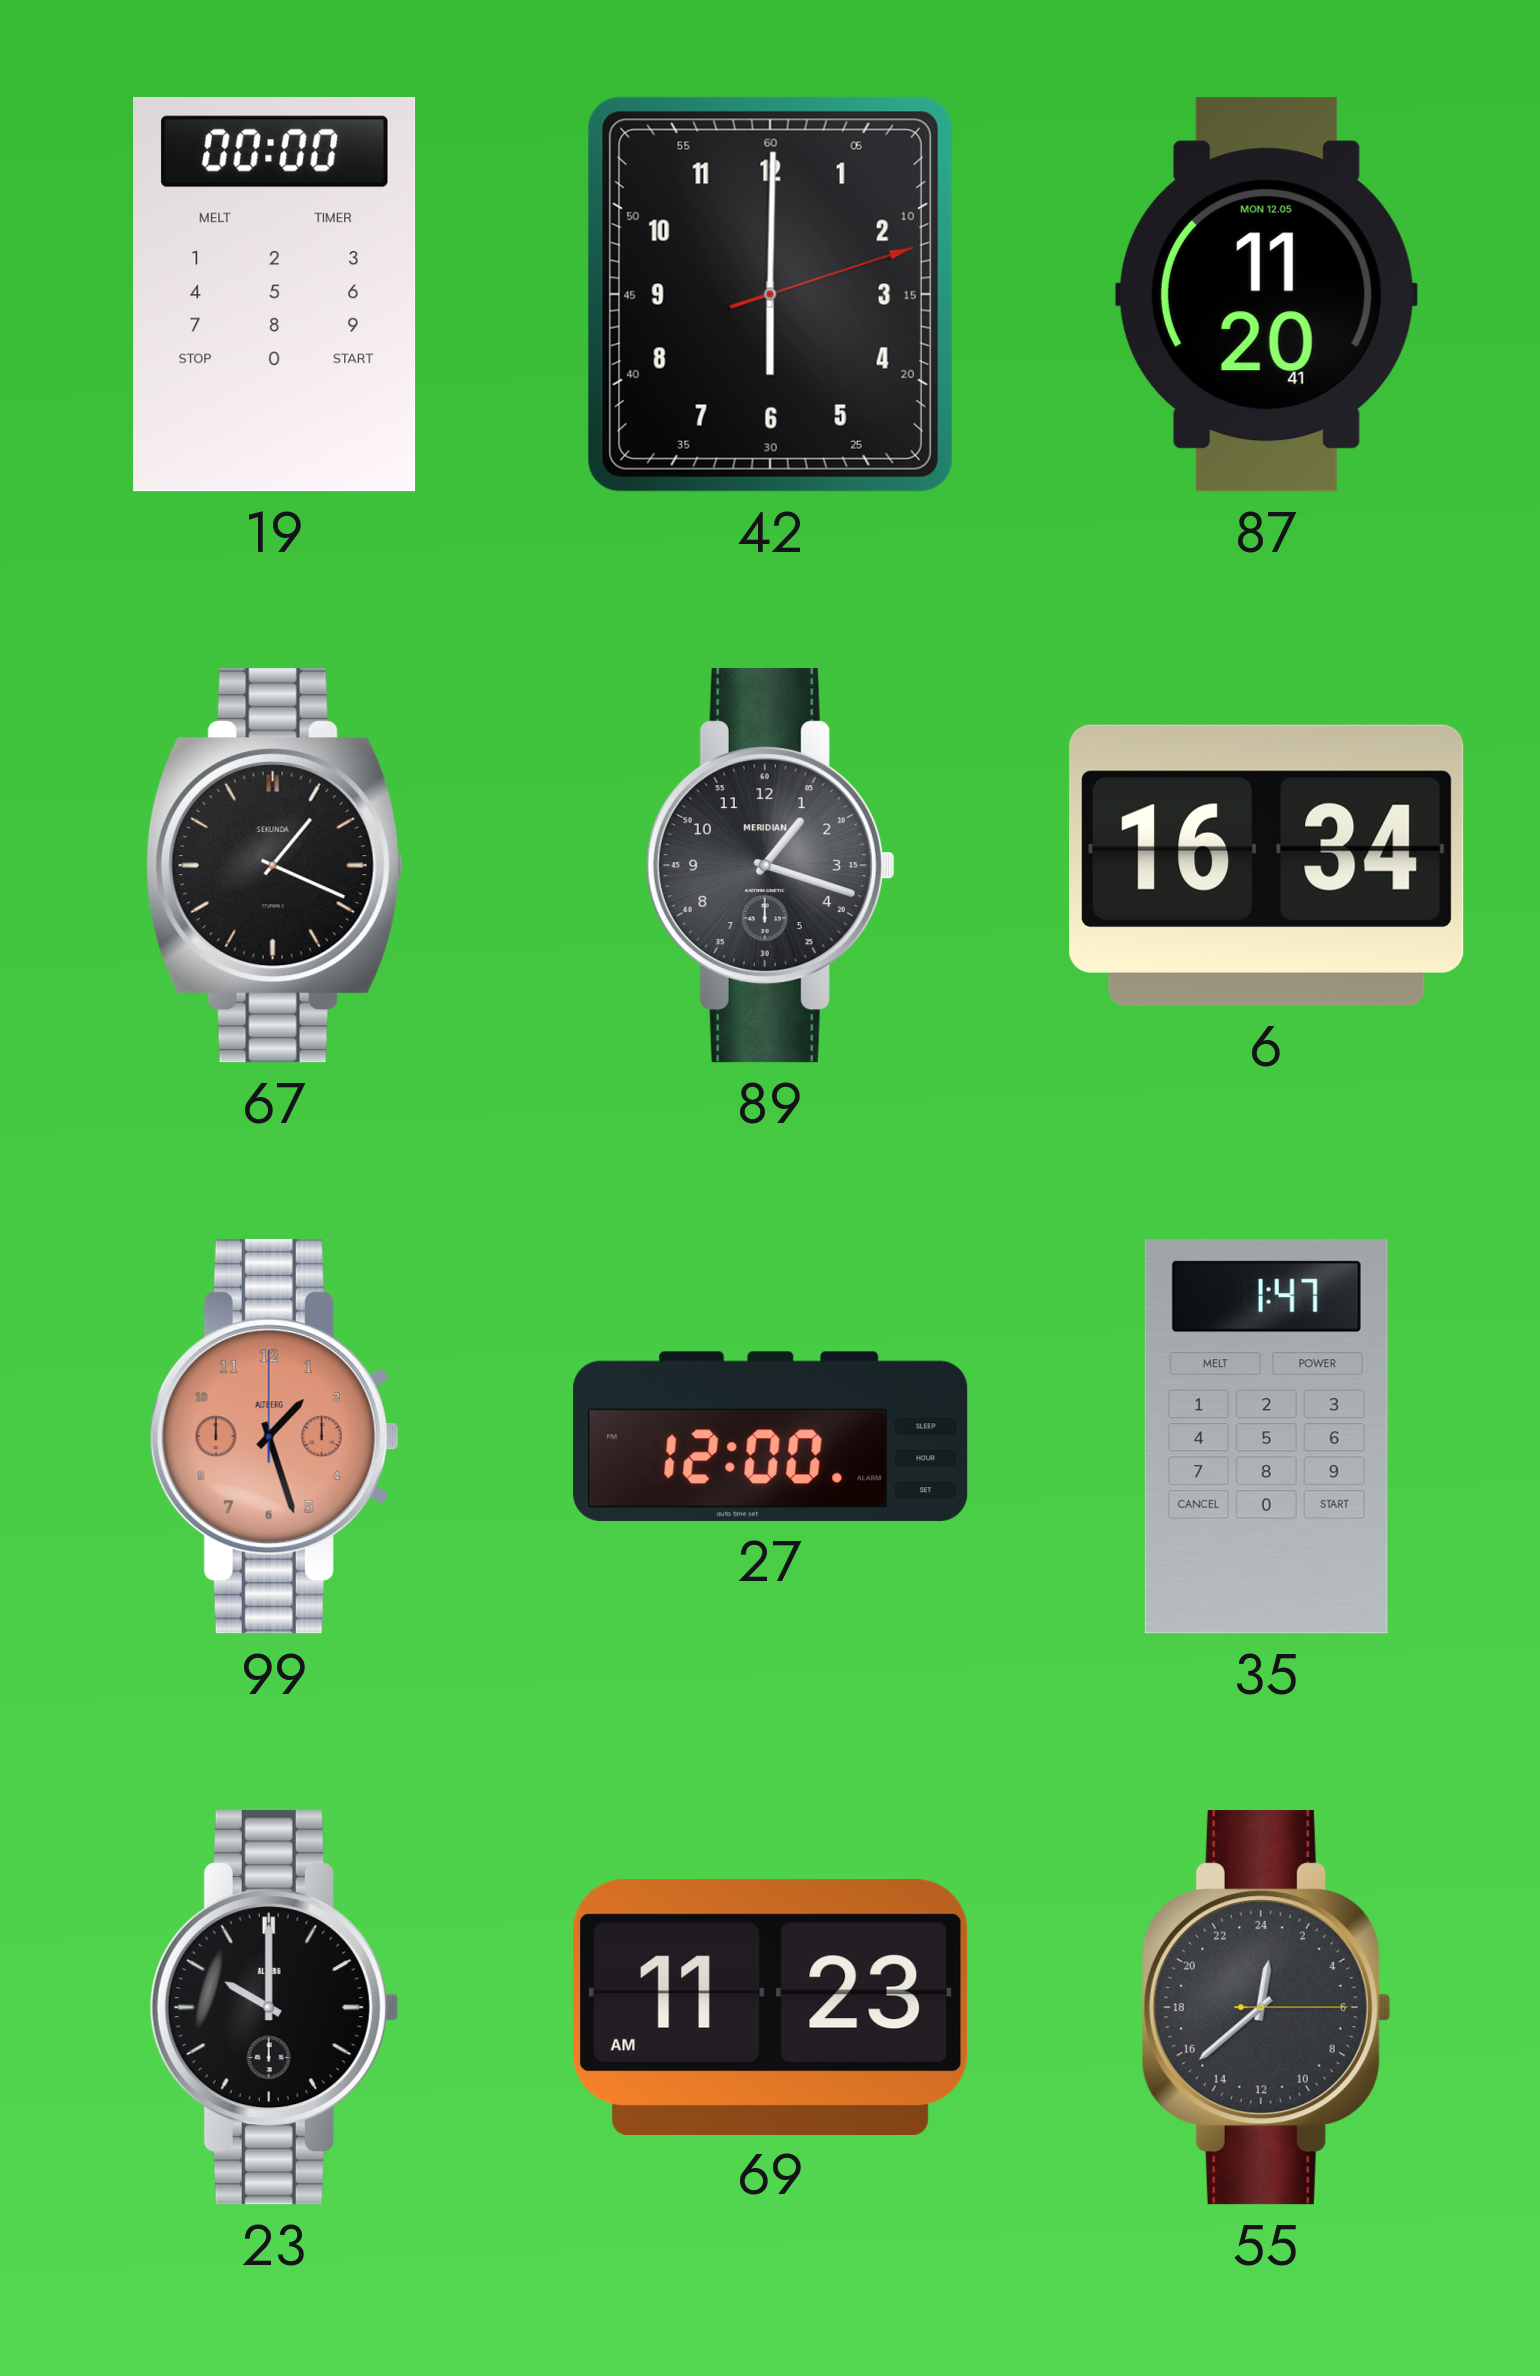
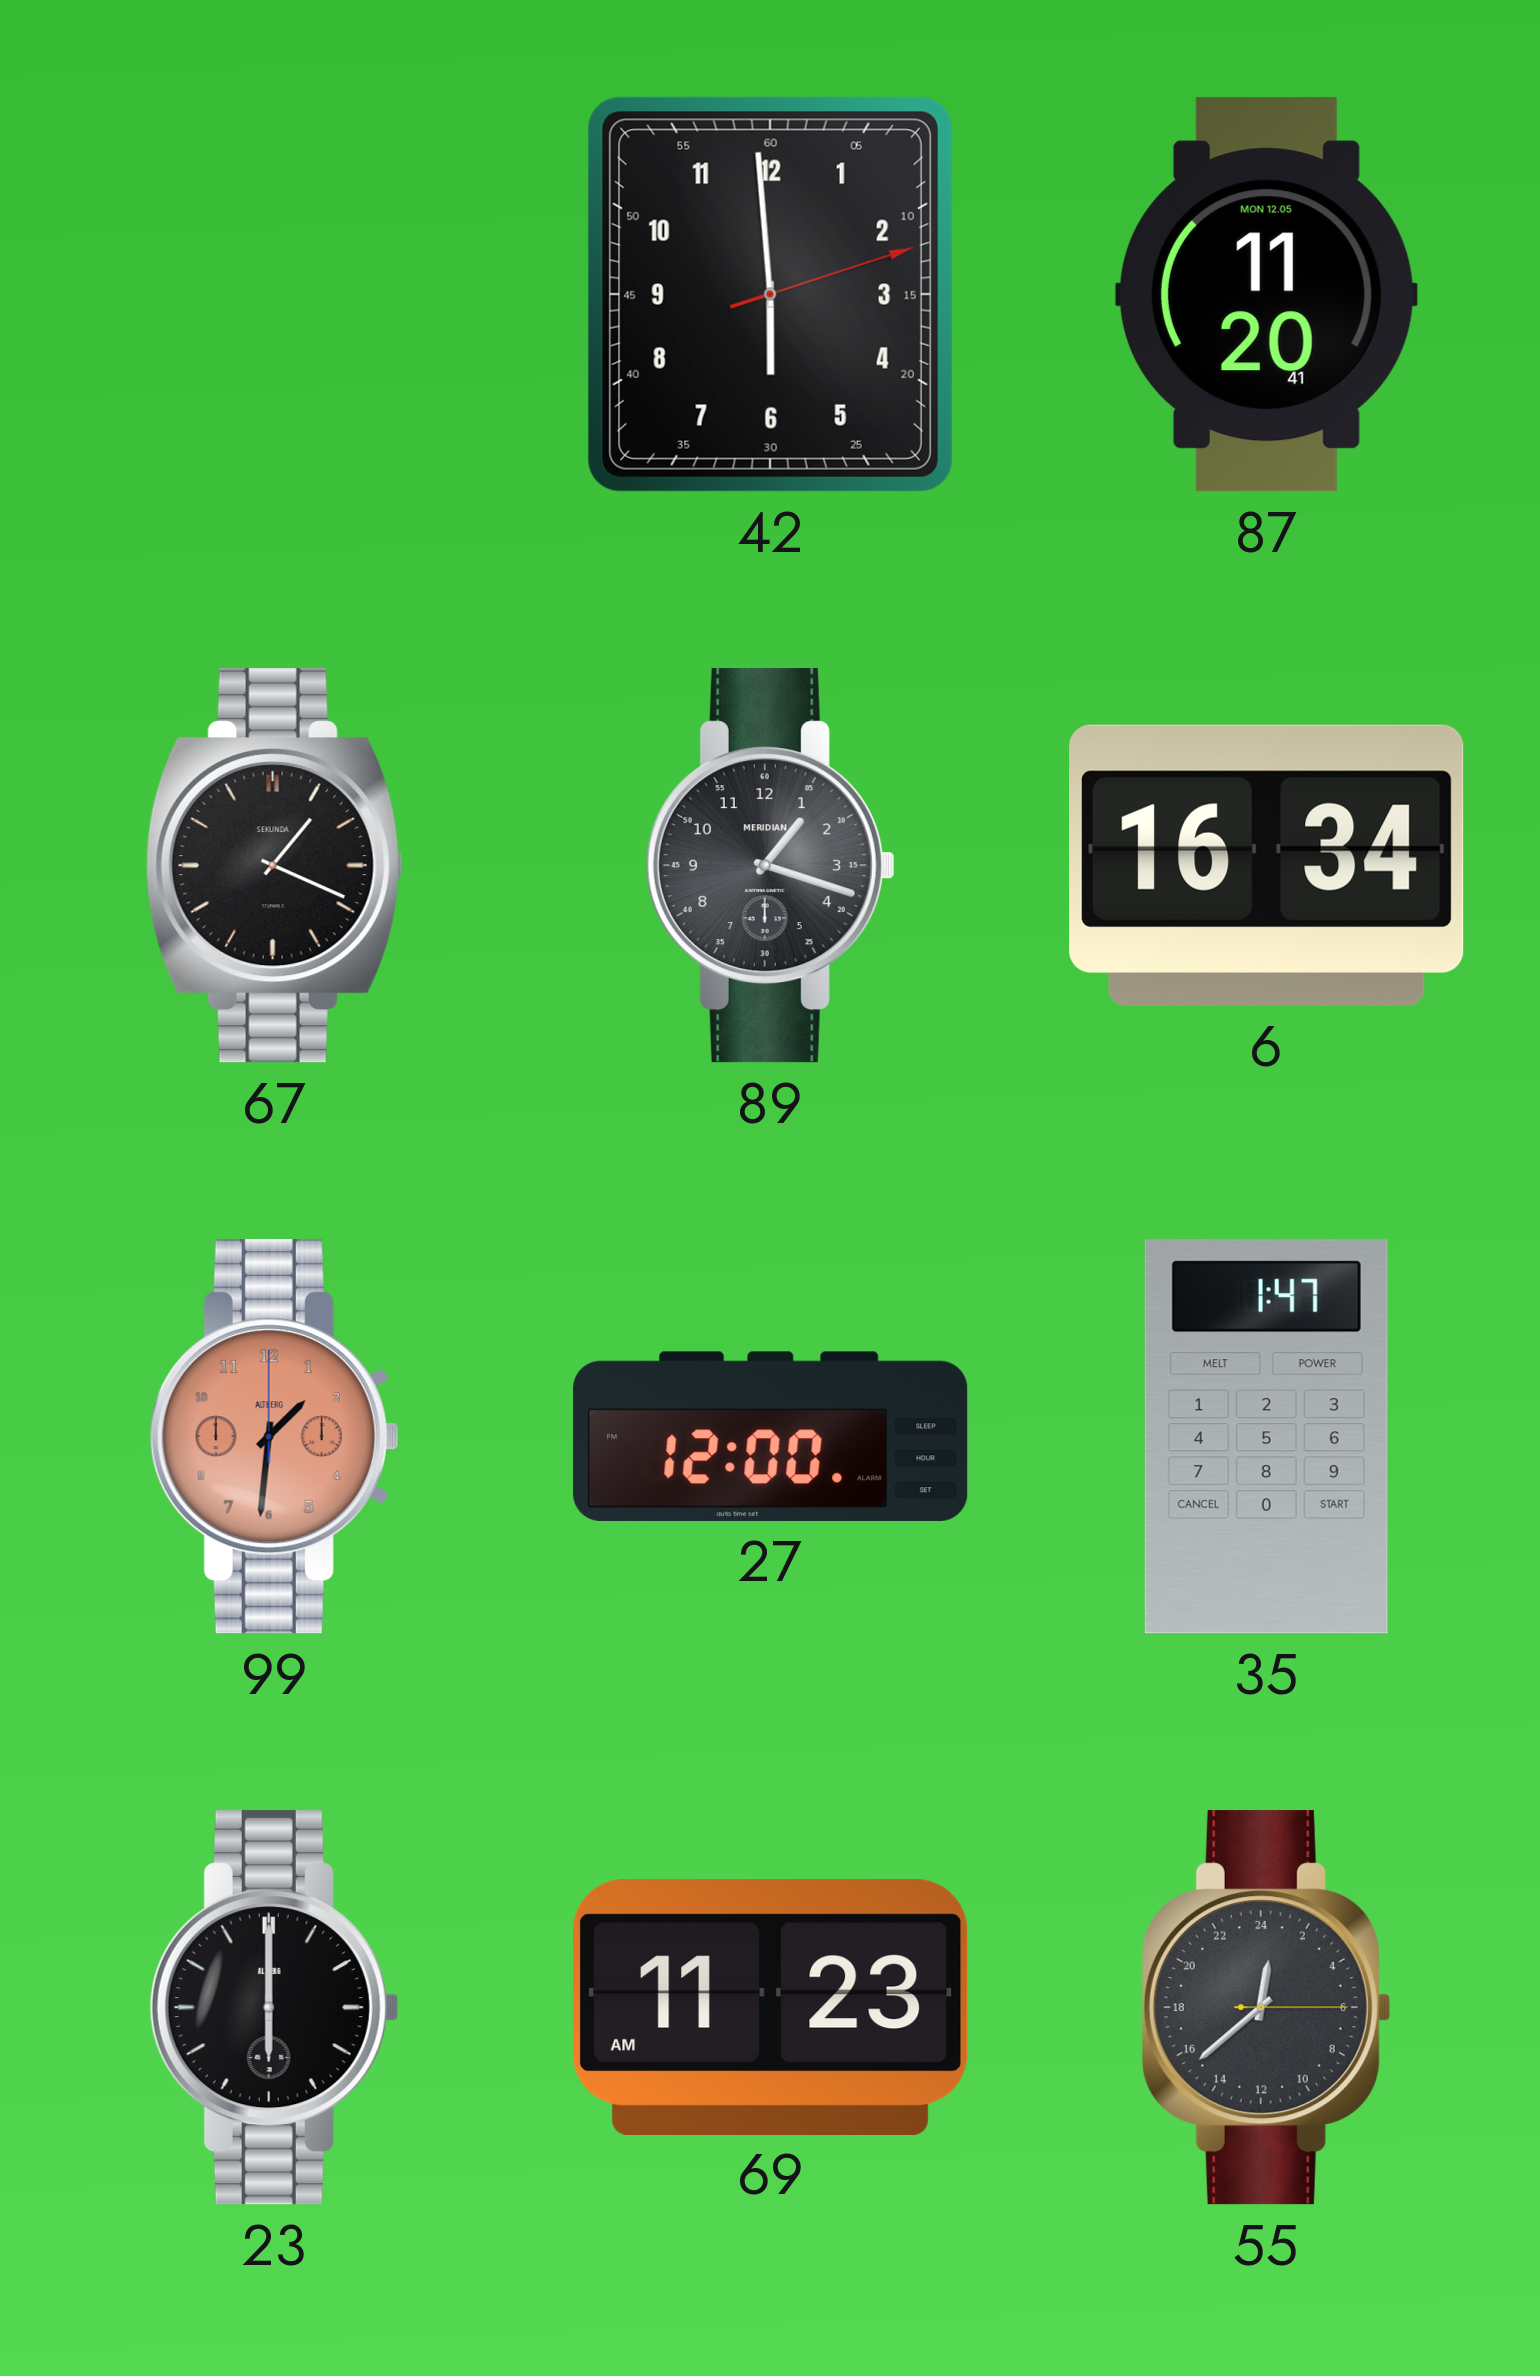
19: 00:00 -> none
42: 6:00 -> 5:59
99: 1:27 -> 1:31
23: 10:00 -> 6:00
